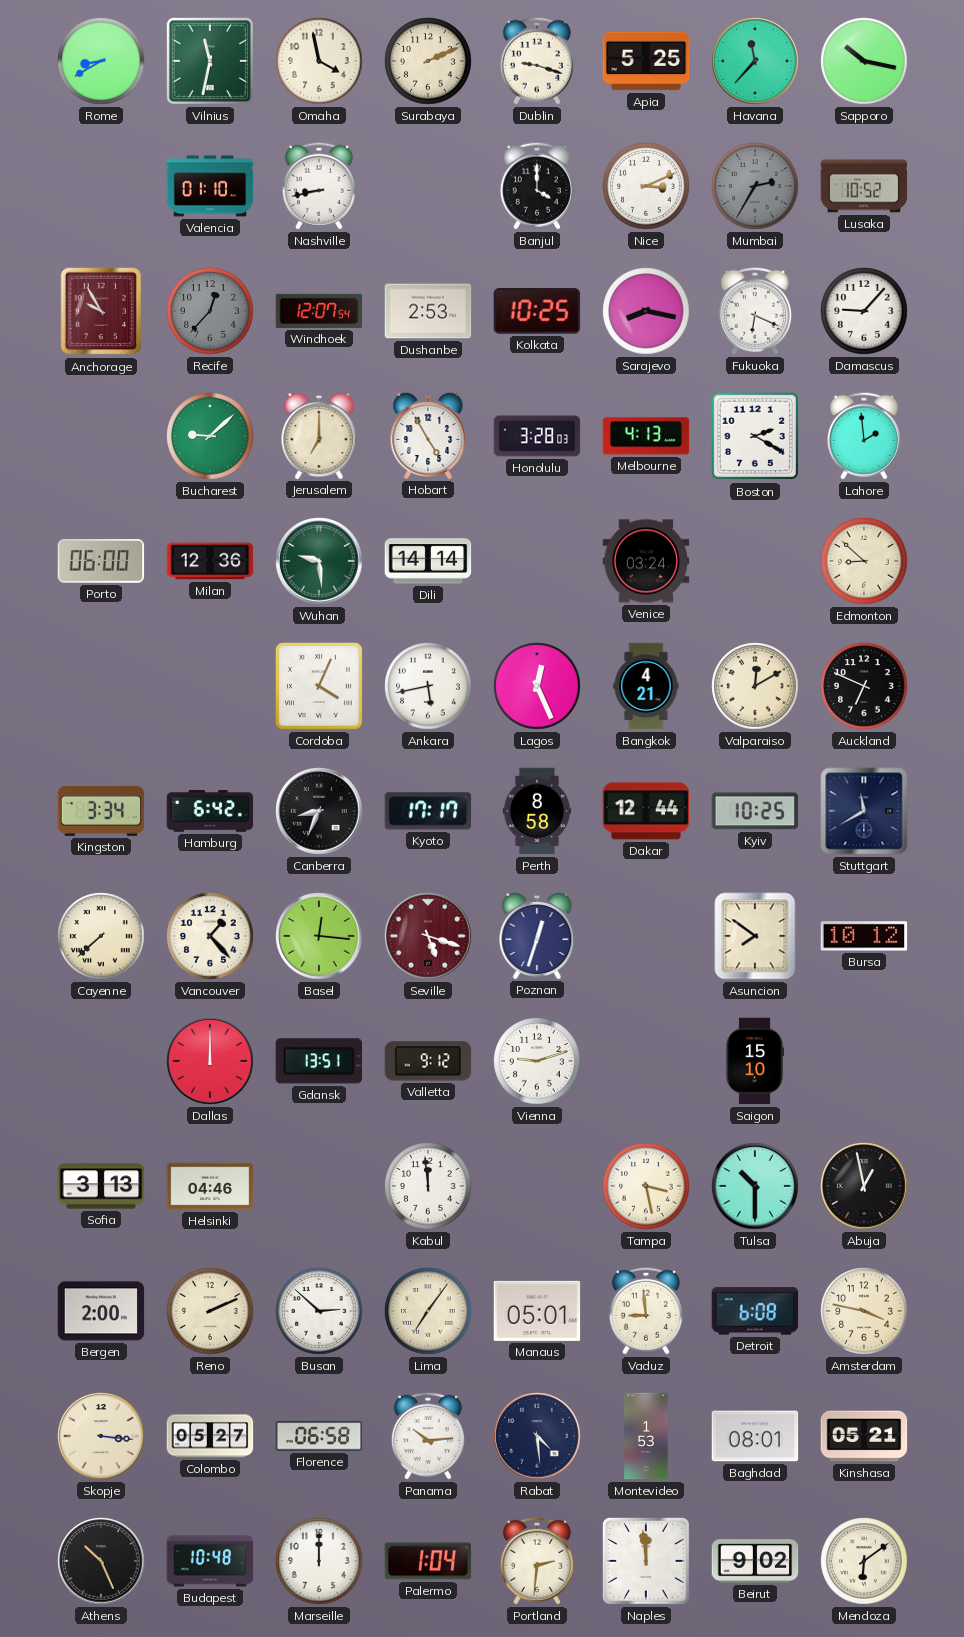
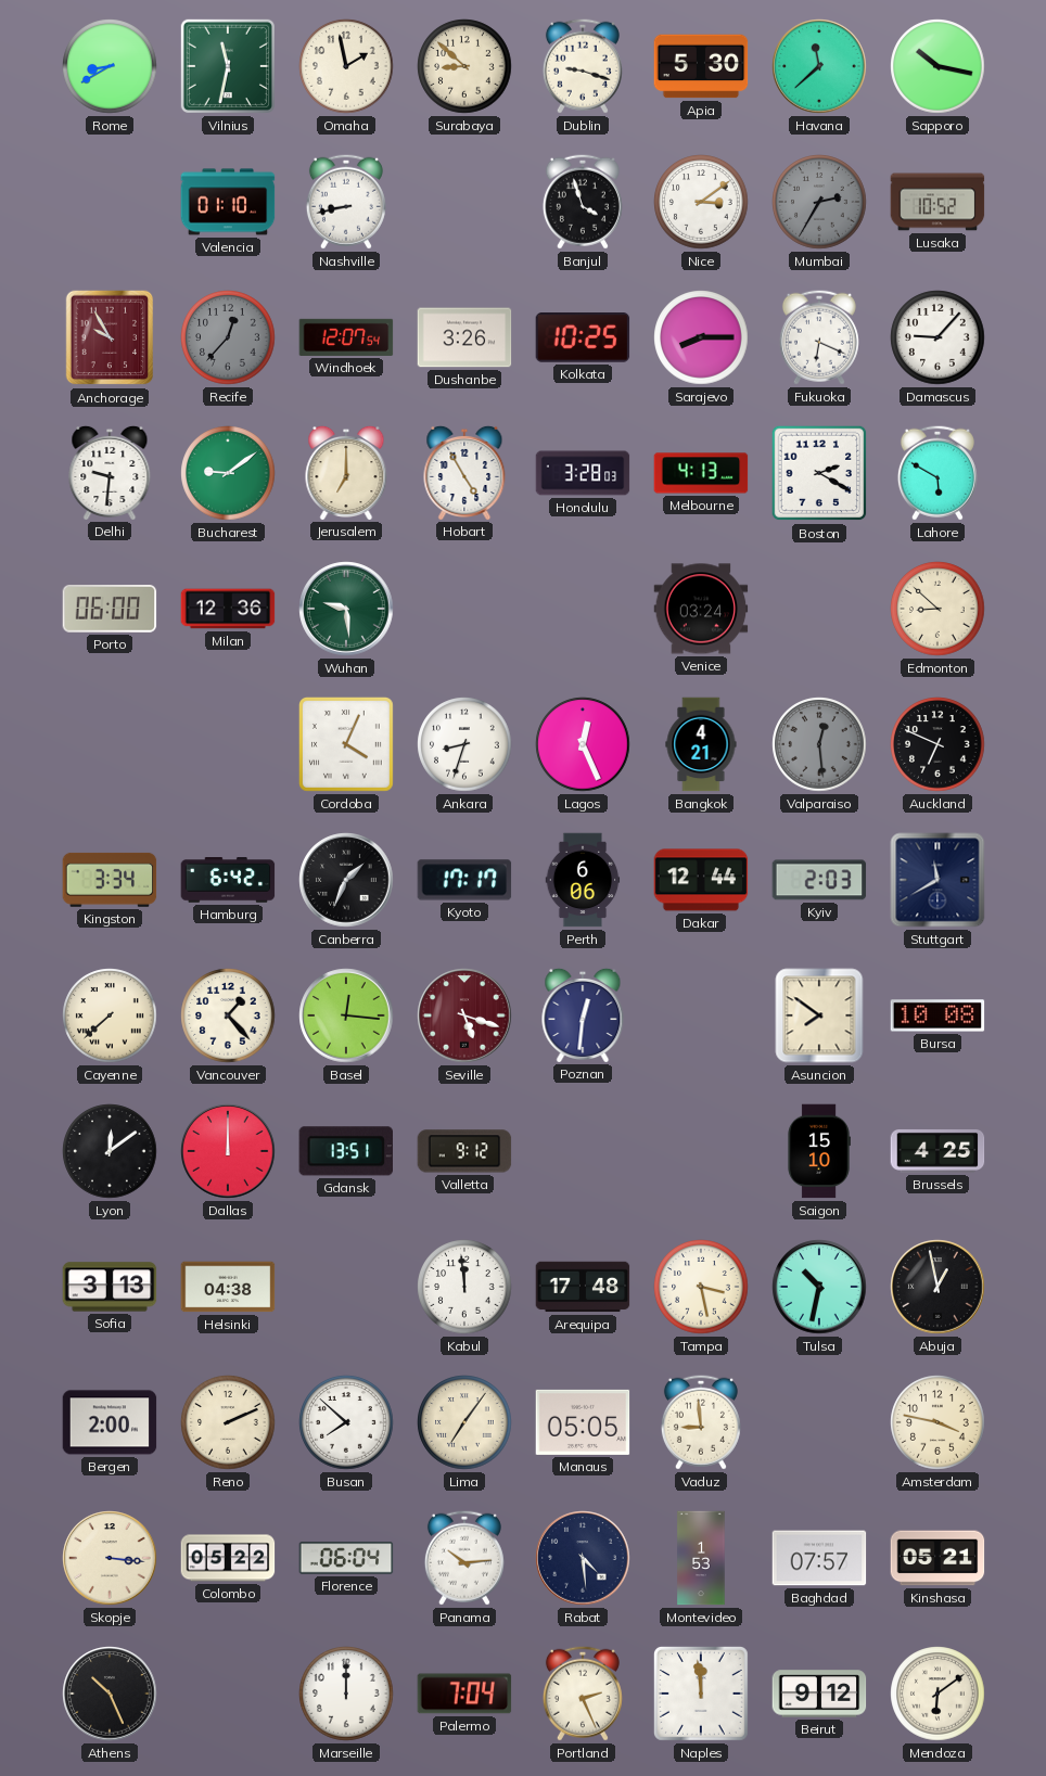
Omaha: 3:58 -> 1:58
Surabaya: 2:11 -> 8:52
Apia: 5:25 -> 5:30
Havana: 11:37 -> 11:38
Banjul: 4:00 -> 3:57
Nice: 3:11 -> 3:09
Dushanbe: 2:53 -> 3:26
Sarajevo: 8:17 -> 8:15
Delhi: none -> 9:31
Bucharest: 9:08 -> 9:09
Lahore: 1:59 -> 5:50
Dili: 14:14 -> none
Ankara: 5:43 -> 8:33
Valparaiso: 12:10 -> 12:29
Valparaiso dial: cream -> grey
Canberra: 8:34 -> 1:34
Perth: 8:58 -> 6:06
Kyiv: 10:25 -> 2:03
Poznan: 12:33 -> 12:31
Bursa: 10:12 -> 10:08
Lyon: none -> 12:09
Vienna: 9:12 -> none
Brussels: none -> 4:25
Helsinki: 04:46 -> 04:38
Arequipa: none -> 17:48
Tulsa: 10:30 -> 10:32
Busan: 2:52 -> 7:52
Manaus: 05:01 -> 05:05
Detroit: 6:08 -> none
Colombo: 05:27 -> 05:22
Florence: 06:58 -> 06:04
Baghdad: 08:01 -> 07:57
Budapest: 10:48 -> none
Palermo: 1:04 -> 7:04
Portland: 2:31 -> 2:26
Beirut: 9:02 -> 9:12
